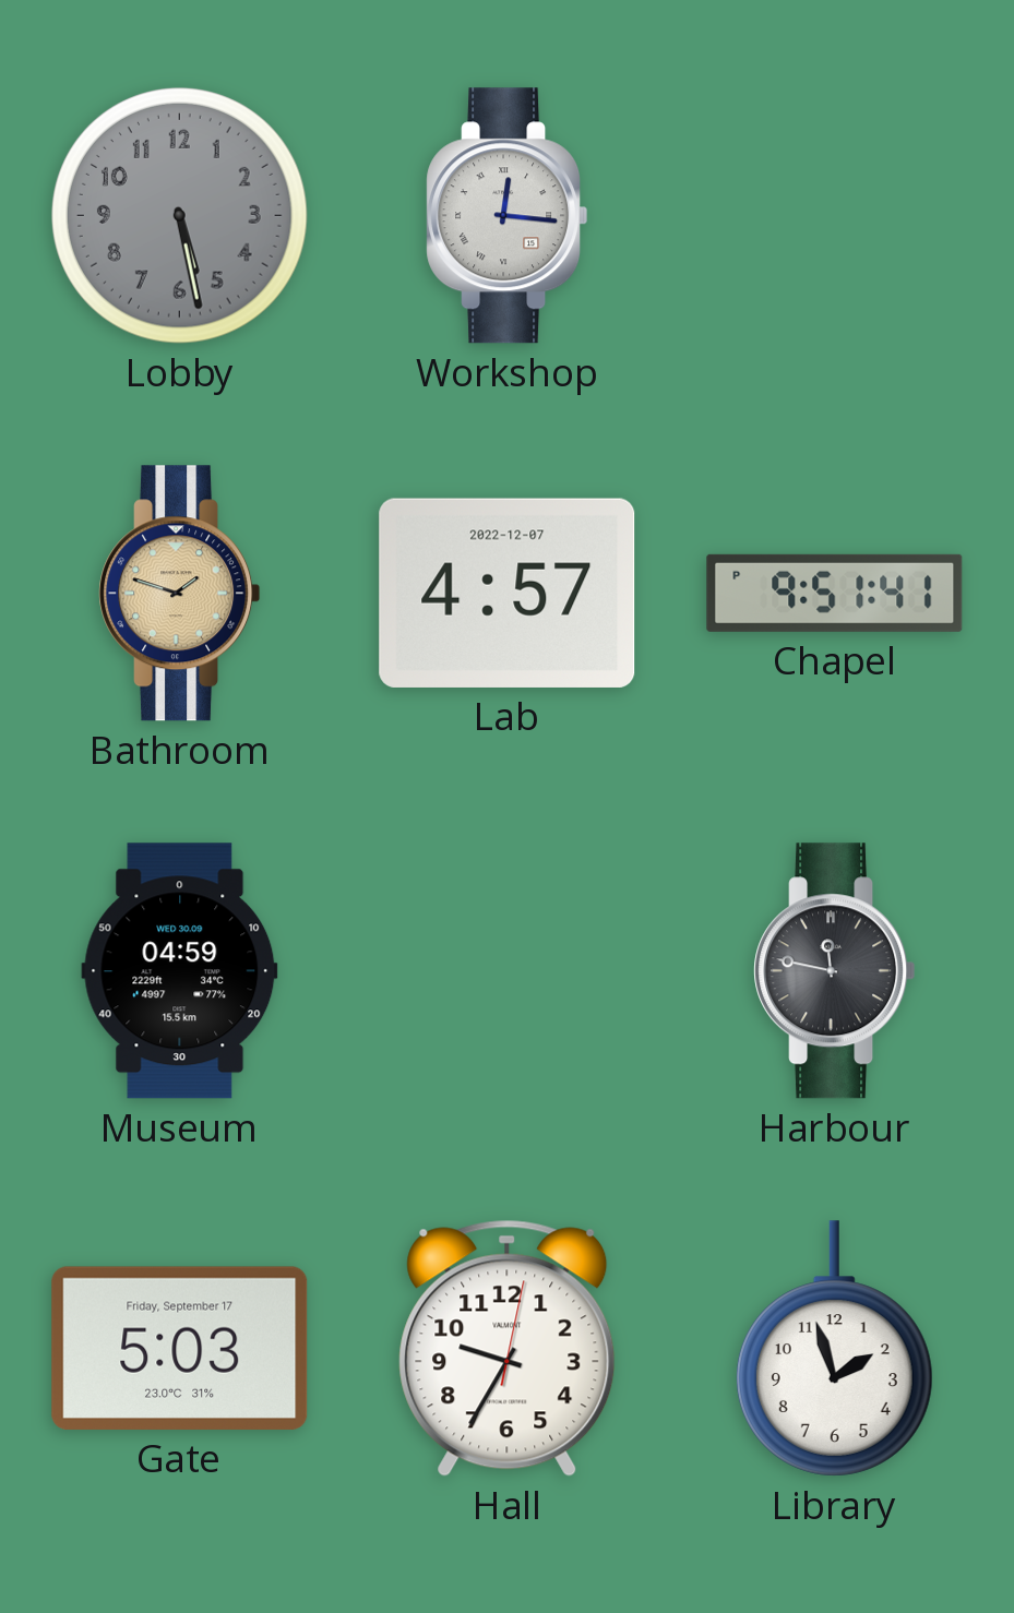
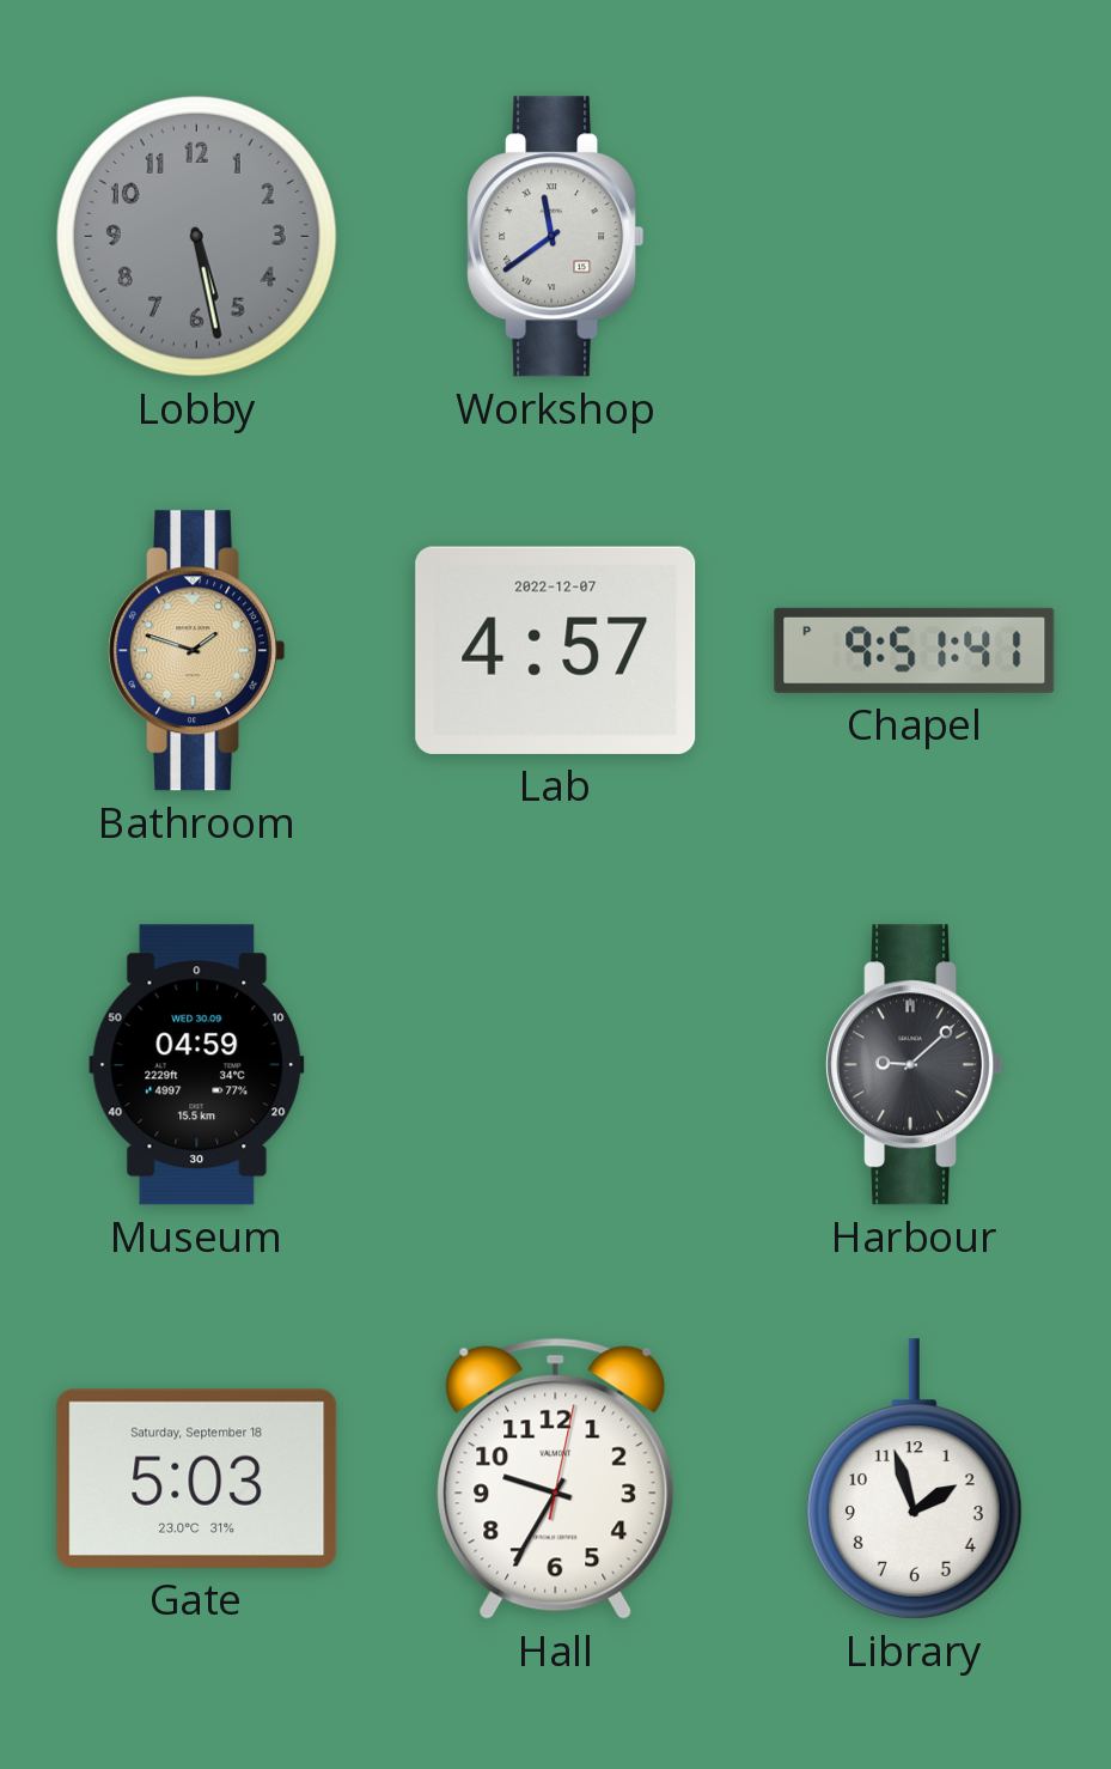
Workshop: 12:16 -> 11:39
Harbour: 11:47 -> 9:08
Gate date: Friday, September 17 -> Saturday, September 18
